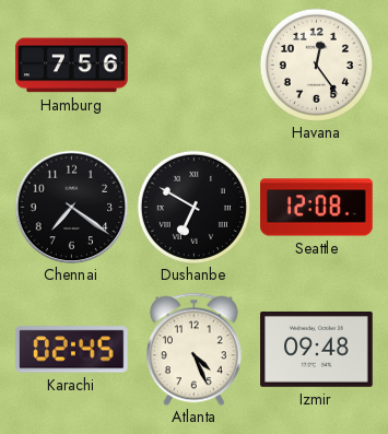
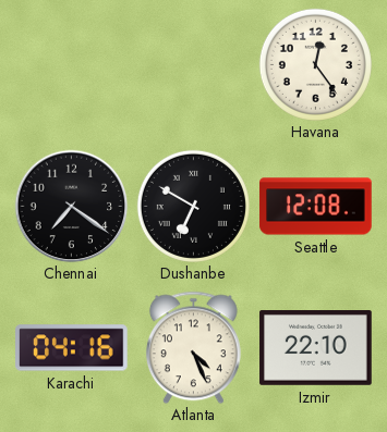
Hamburg: 7:56 -> none
Karachi: 02:45 -> 04:16
Izmir: 09:48 -> 22:10
